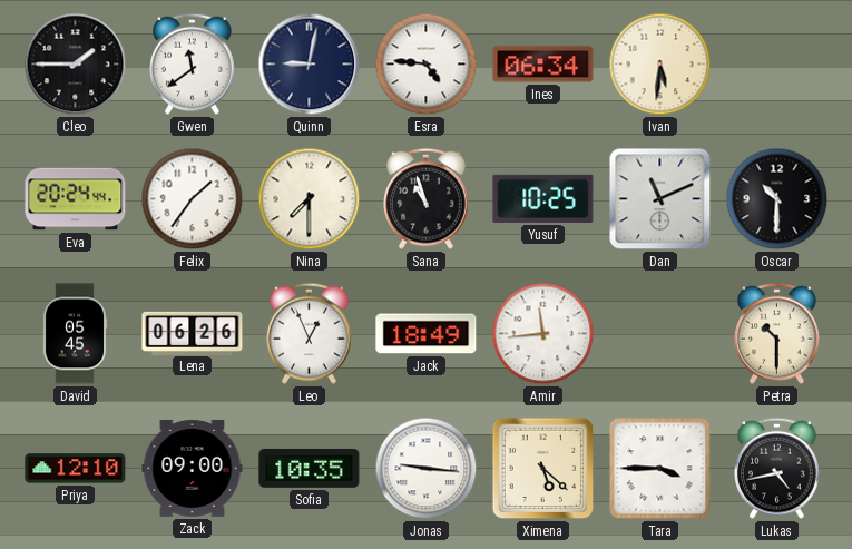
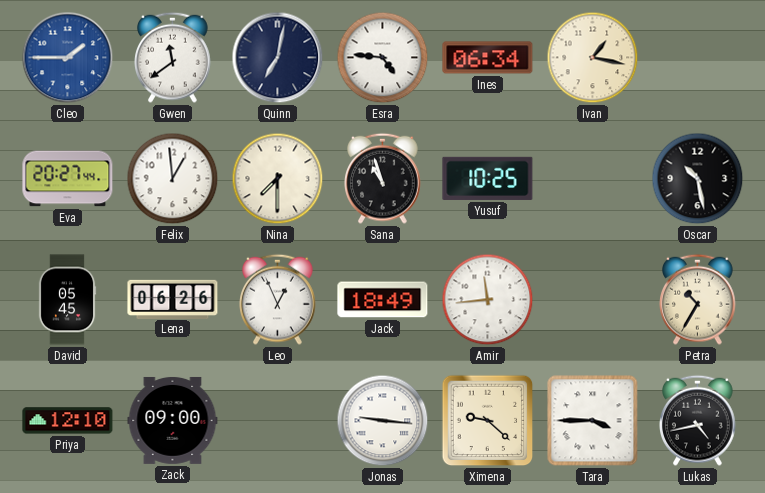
Cleo dial: black -> blue
Quinn: 9:02 -> 7:02
Ivan: 5:31 -> 1:17
Eva: 20:24 -> 20:27
Felix: 1:36 -> 12:59
Dan: 11:11 -> none
Oscar: 10:30 -> 10:28
Petra: 10:30 -> 10:35
Sofia: 10:35 -> none
Ximena: 5:22 -> 9:22
